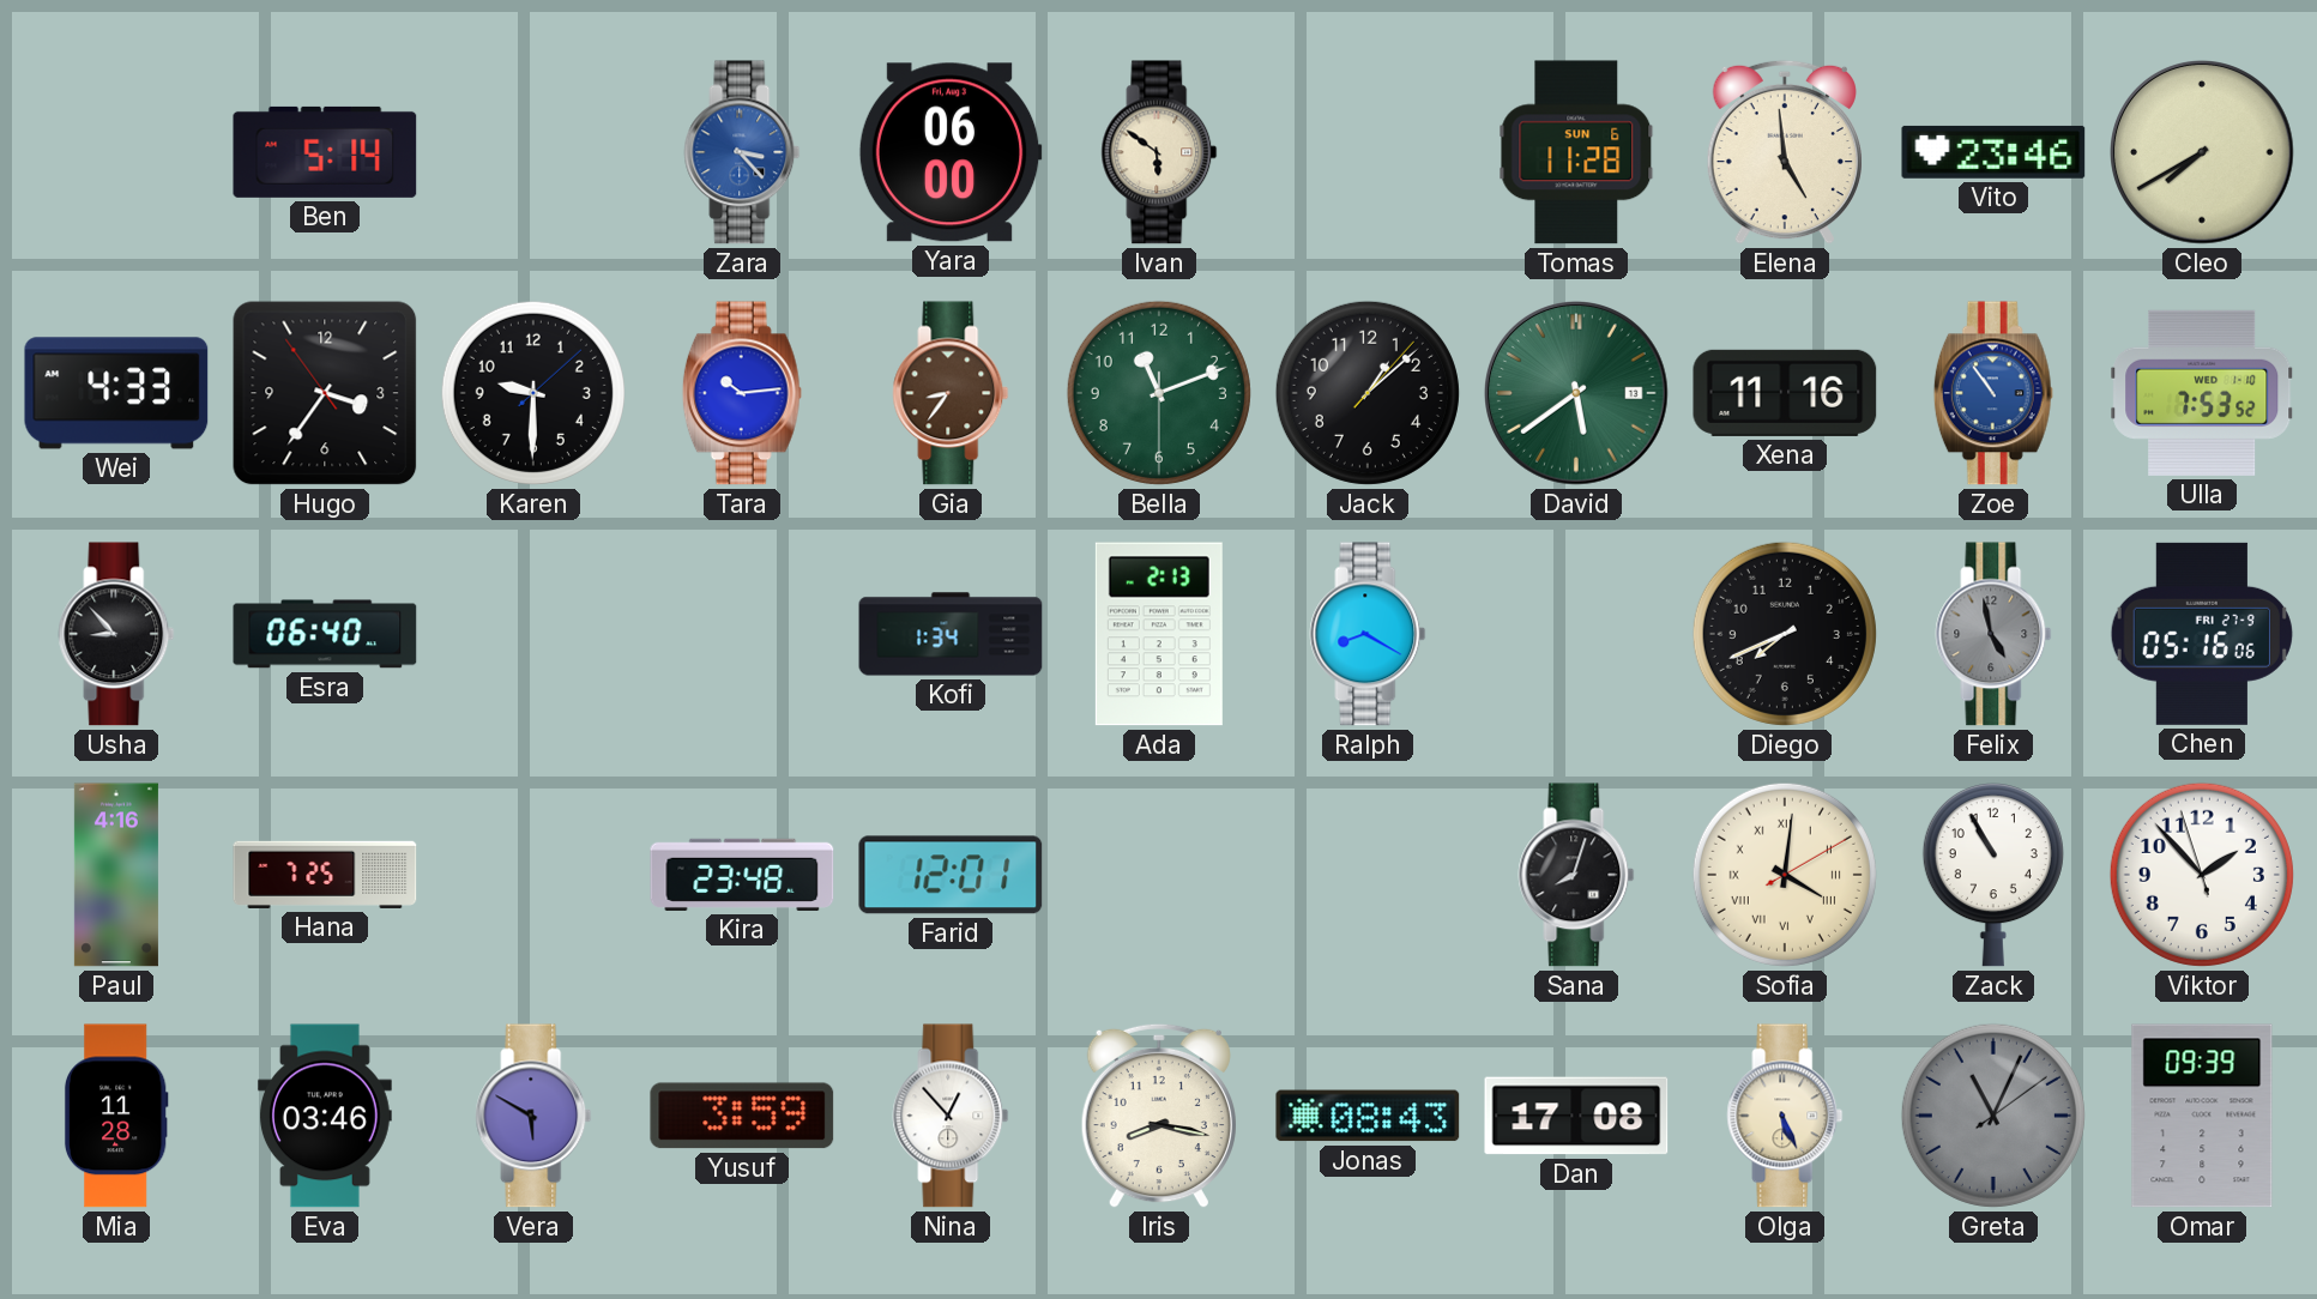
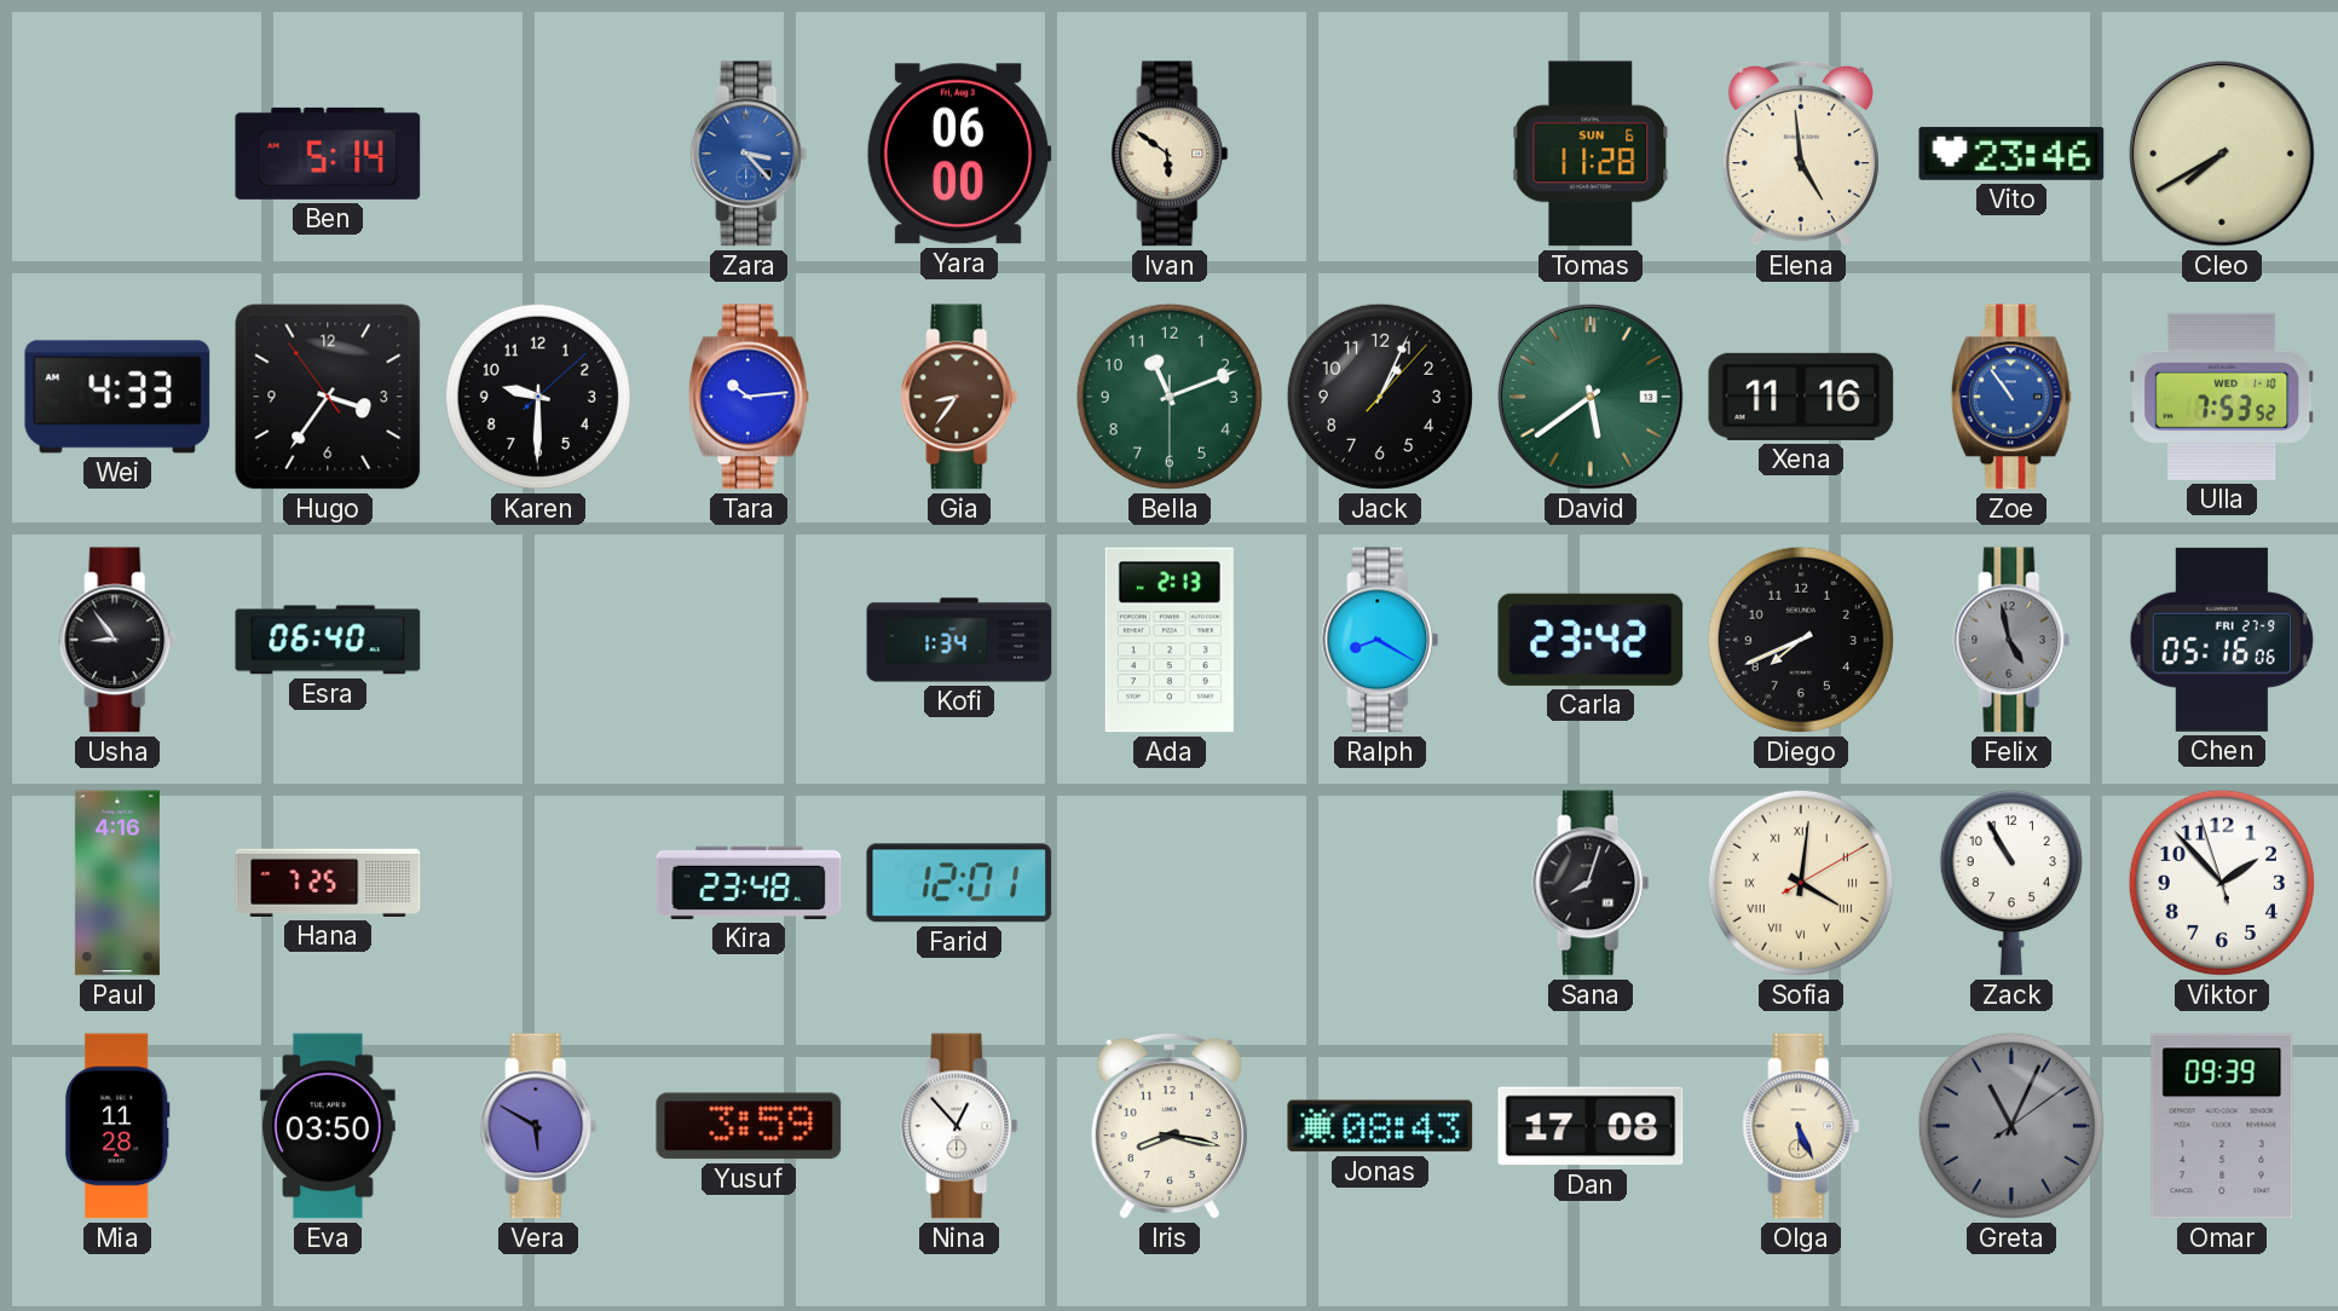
Jack: 1:08 -> 1:04
Usha: 8:53 -> 8:54
Carla: none -> 23:42
Eva: 03:46 -> 03:50
